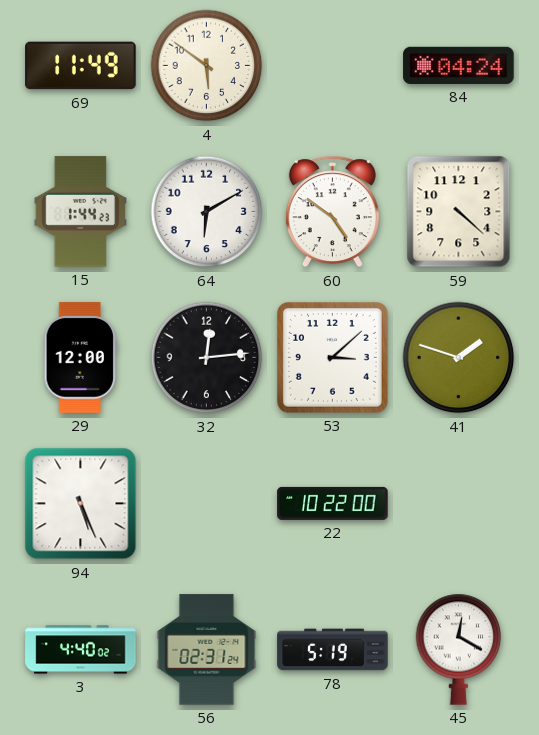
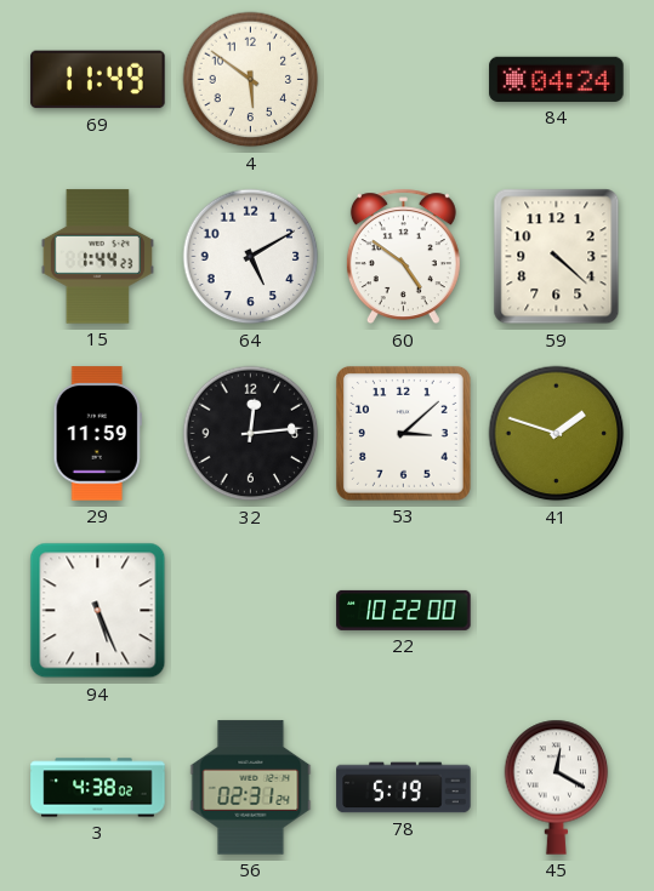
64: 6:10 -> 5:10
29: 12:00 -> 11:59
3: 4:40 -> 4:38
